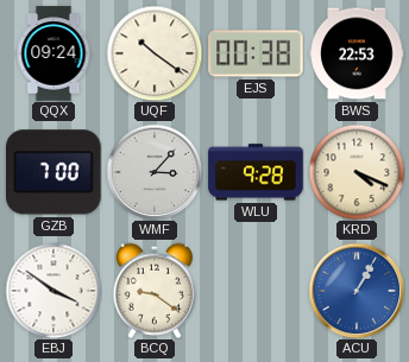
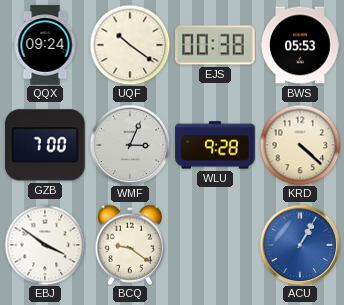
BWS: 22:53 -> 05:53
WMF: 3:07 -> 3:04
KRD: 4:19 -> 4:22
